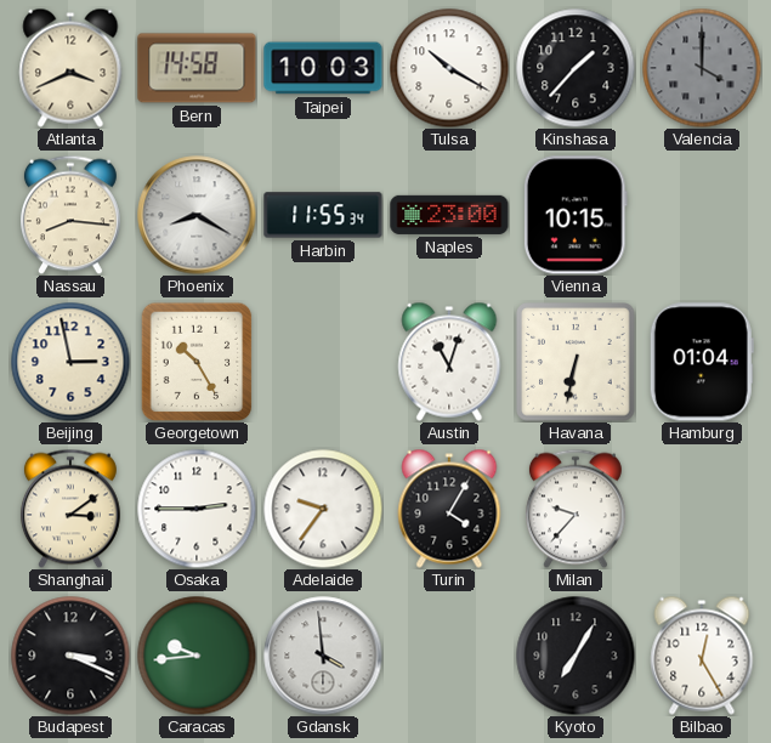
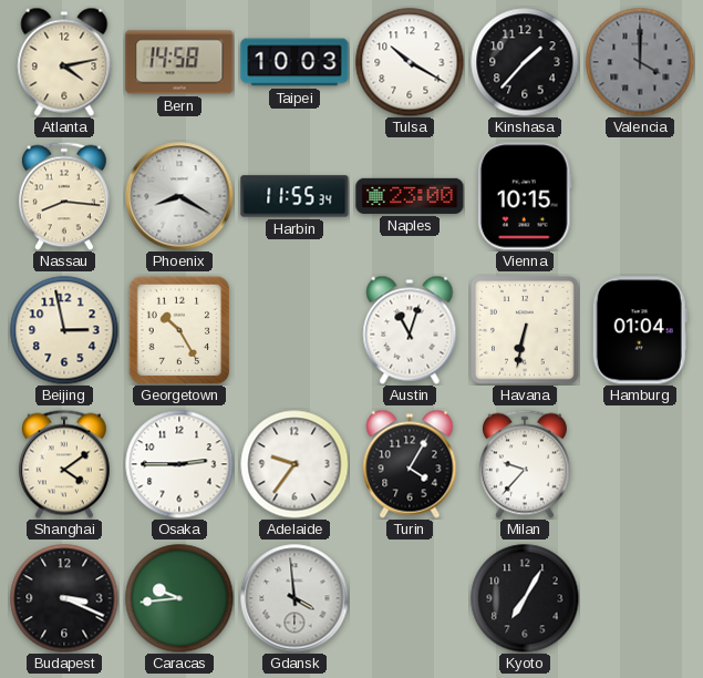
Atlanta: 3:41 -> 4:13
Shanghai: 3:09 -> 4:09
Bilbao: 12:25 -> none
